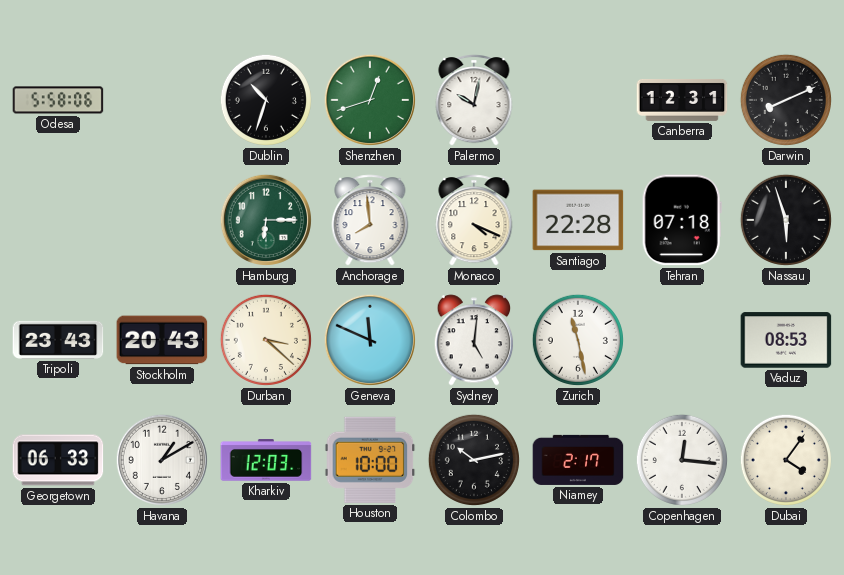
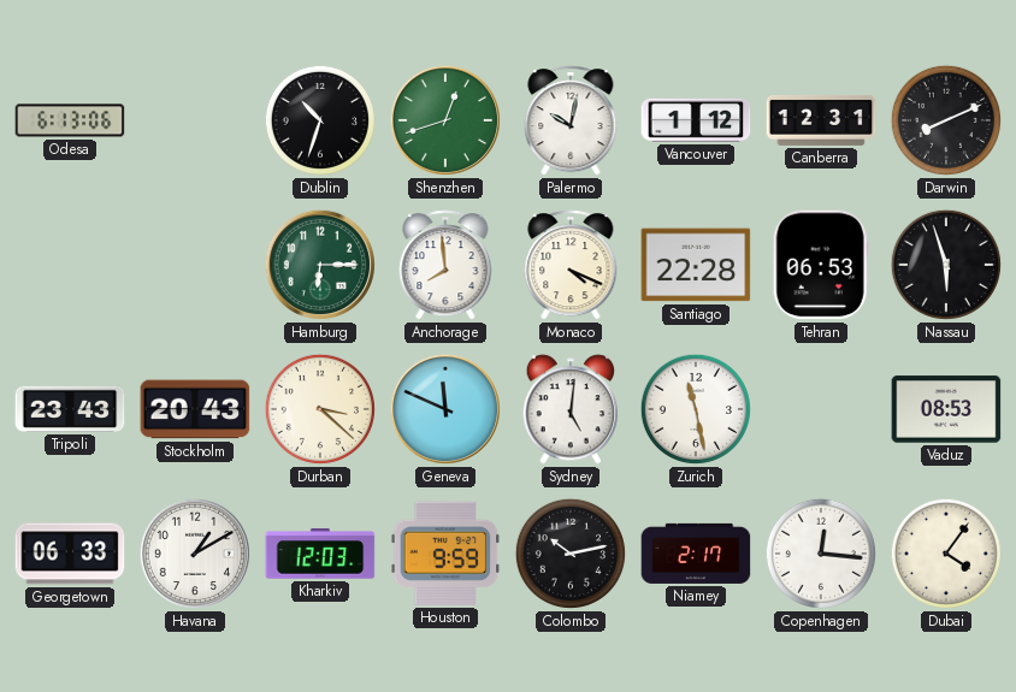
Odesa: 5:58 -> 6:13
Vancouver: none -> 1:12
Tehran: 07:18 -> 06:53
Houston: 10:00 -> 9:59
